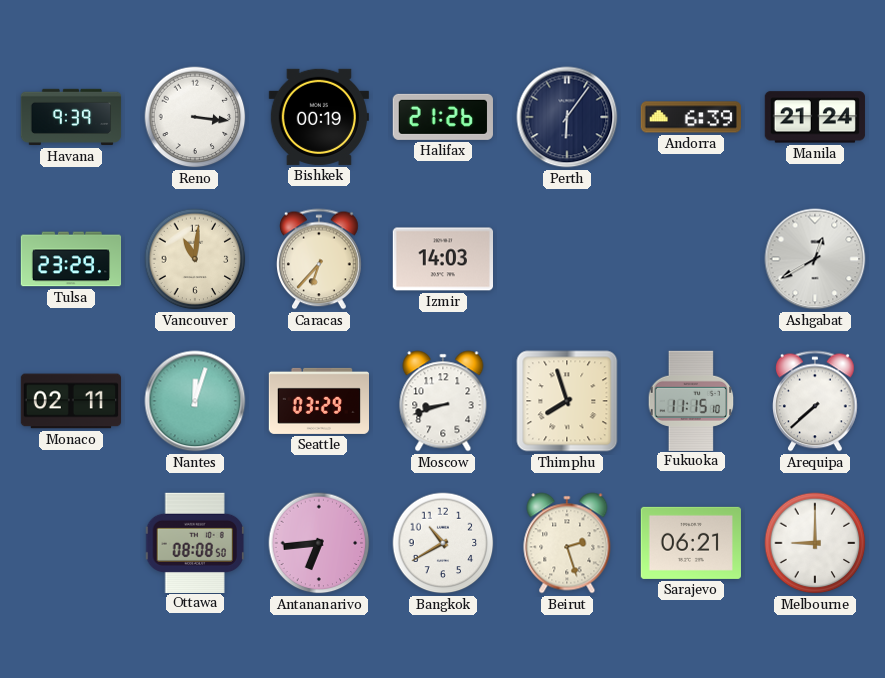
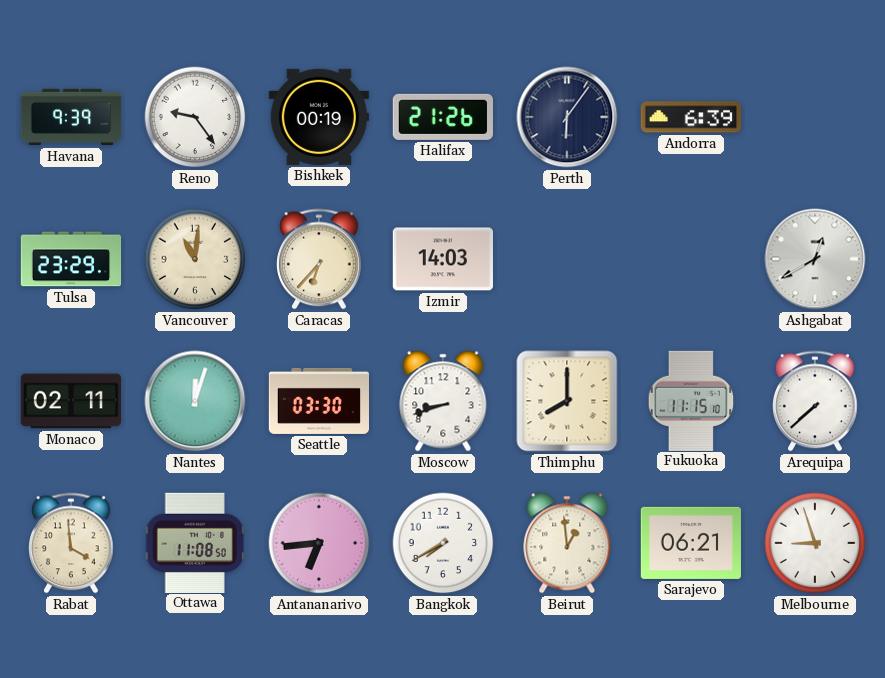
Reno: 3:16 -> 9:24
Manila: 21:24 -> none
Seattle: 03:29 -> 03:30
Thimphu: 7:57 -> 8:00
Rabat: none -> 3:59
Ottawa: 08:08 -> 11:08
Bangkok: 10:40 -> 7:40
Beirut: 2:27 -> 12:59
Melbourne: 9:00 -> 8:57
